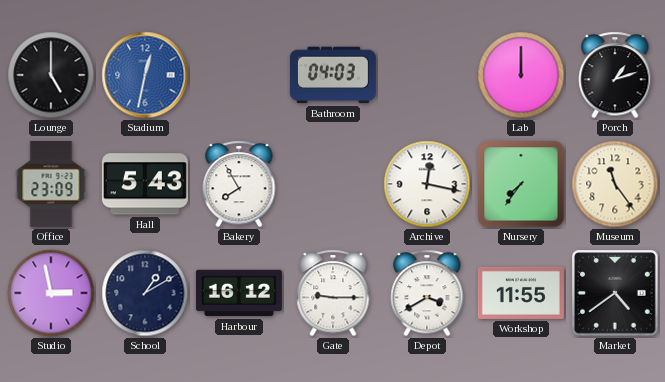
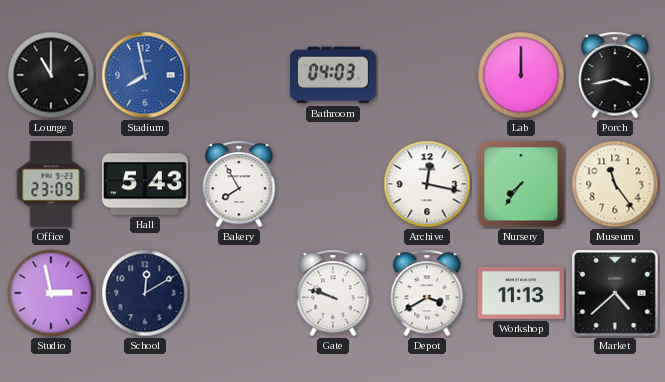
Lounge: 5:00 -> 11:00
Stadium: 12:32 -> 7:58
Porch: 1:12 -> 3:43
School: 1:10 -> 12:10
Harbour: 16:12 -> none
Gate: 9:15 -> 9:48
Workshop: 11:55 -> 11:13
Market: 4:39 -> 4:38
